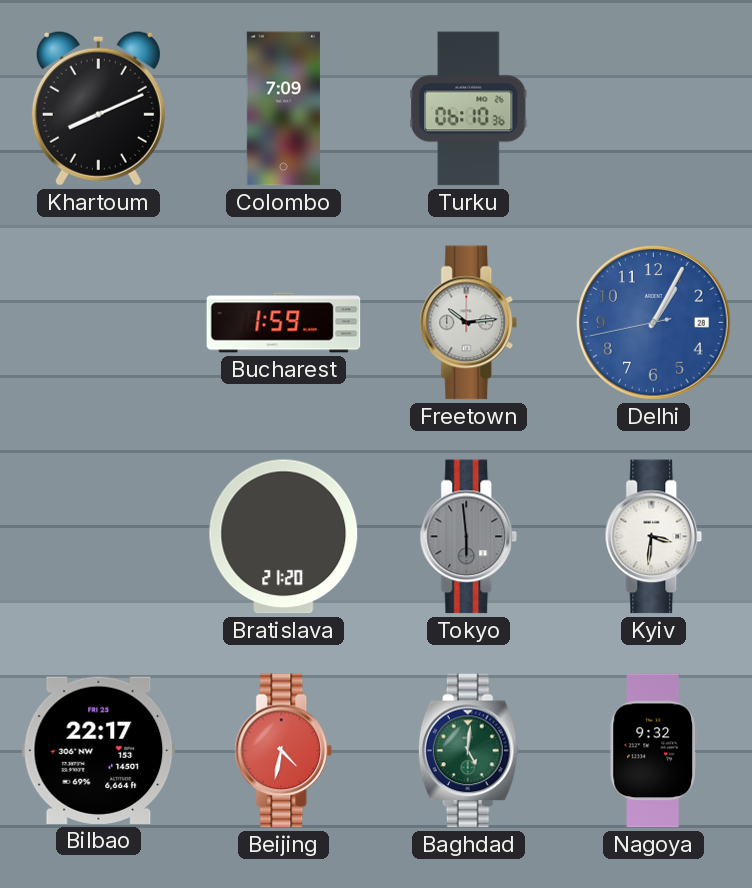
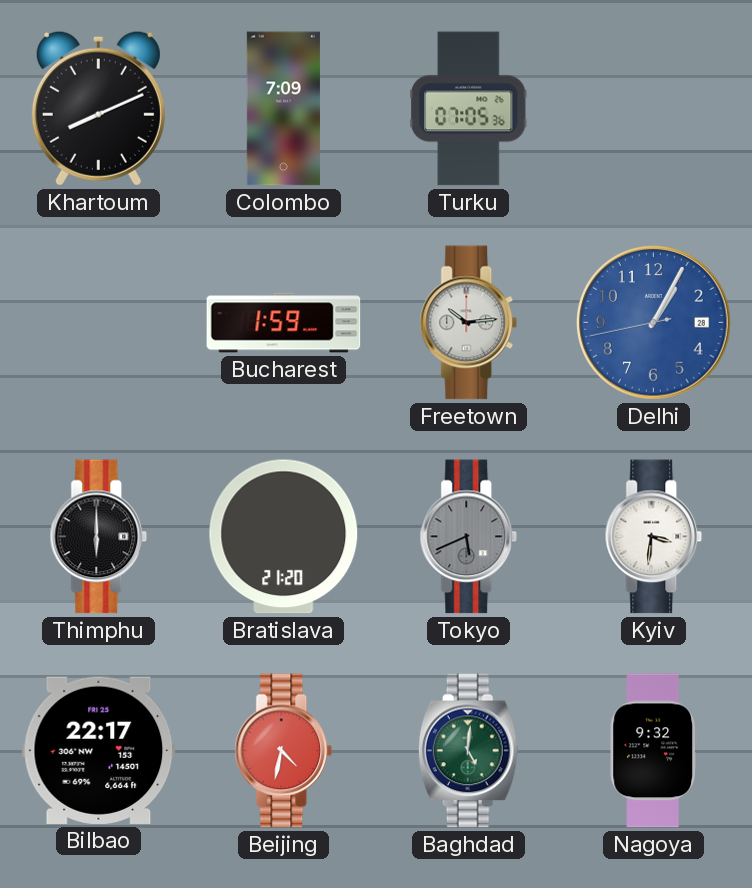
Turku: 06:10 -> 07:05
Thimphu: none -> 6:00
Tokyo: 5:59 -> 5:41
